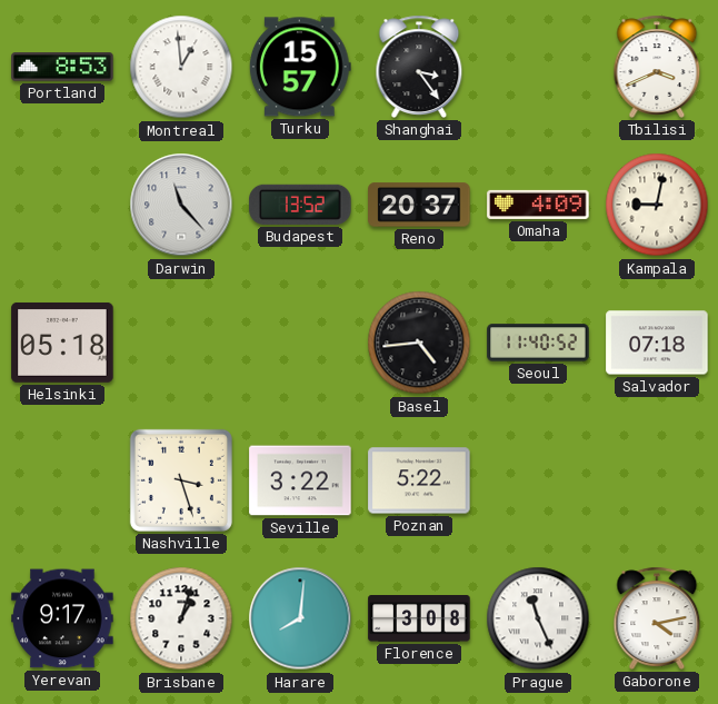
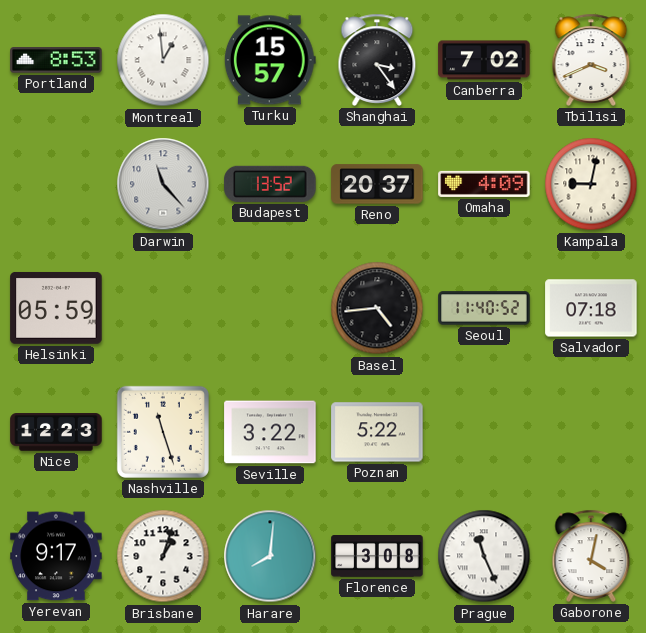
Canberra: none -> 7:02
Helsinki: 05:18 -> 05:59
Nice: none -> 12:23
Nashville: 3:27 -> 11:27
Gaborone: 4:13 -> 4:02
